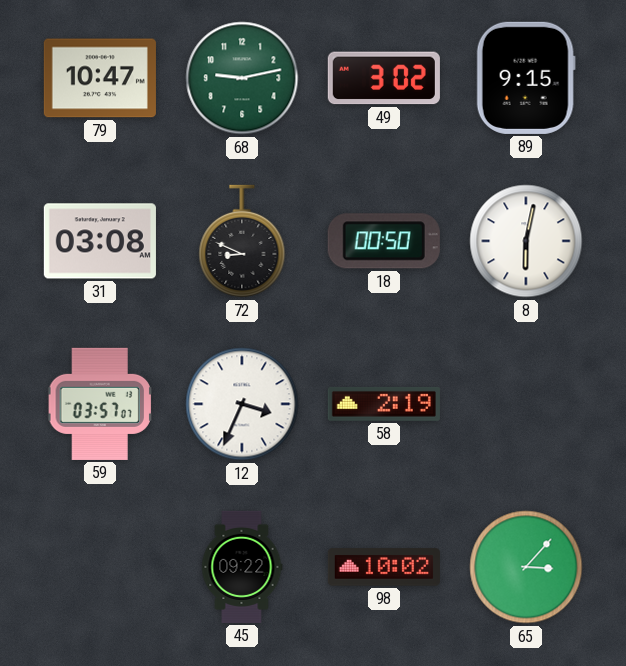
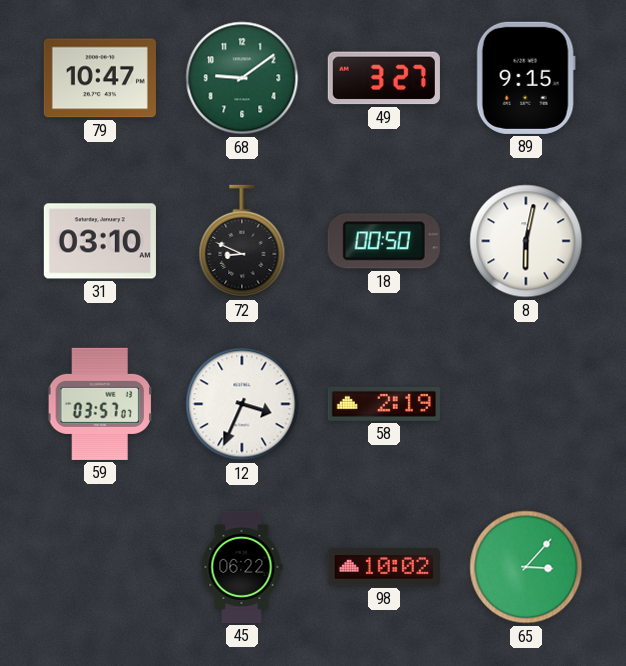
68: 9:13 -> 9:09
49: 3:02 -> 3:27
31: 03:08 -> 03:10
45: 09:22 -> 06:22
